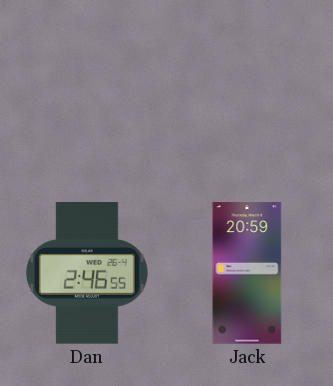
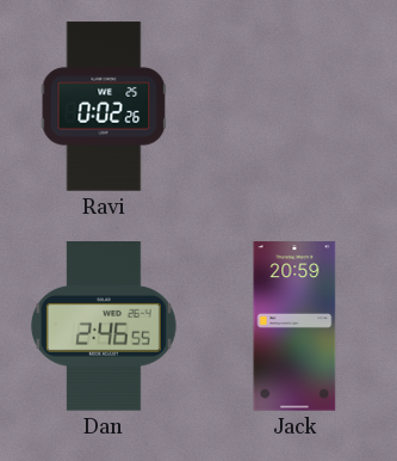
Ravi: none -> 0:02
